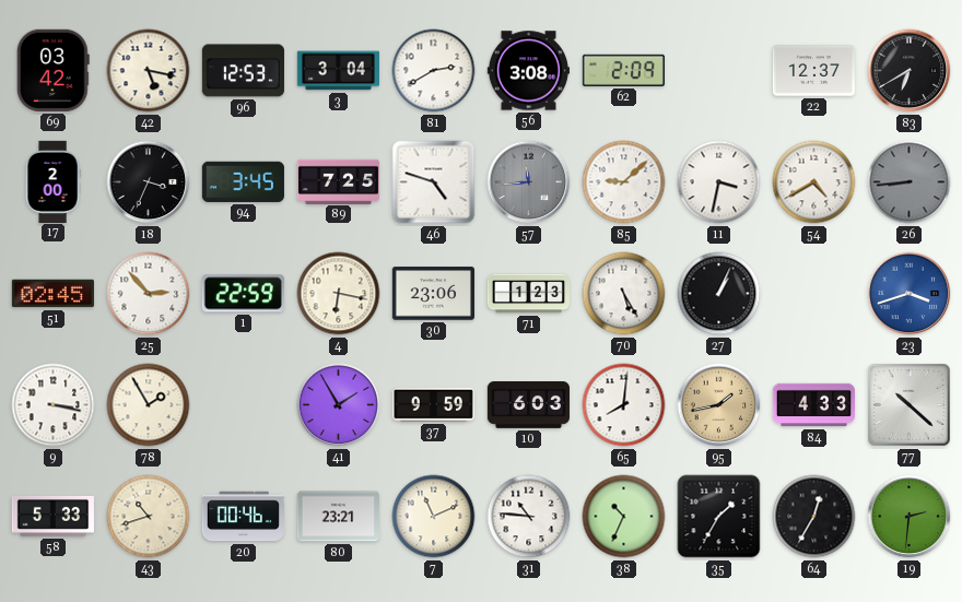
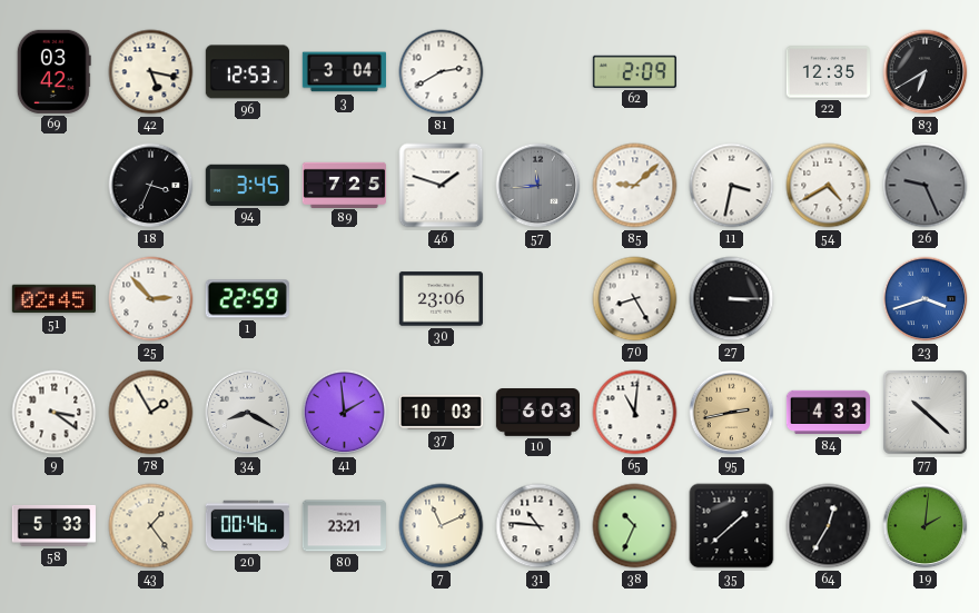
56: 3:08 -> none
22: 12:37 -> 12:35
17: 2:00 -> none
46: 4:48 -> 1:48
26: 8:44 -> 9:26
4: 6:17 -> none
71: 1:23 -> none
70: 5:25 -> 8:25
27: 1:04 -> 3:15
9: 3:17 -> 3:21
34: none -> 8:20
41: 1:55 -> 1:59
37: 9:59 -> 10:03
65: 8:01 -> 11:01
95: 1:43 -> 2:43
43: 10:42 -> 1:24
35: 1:35 -> 1:38
19: 2:31 -> 2:01
